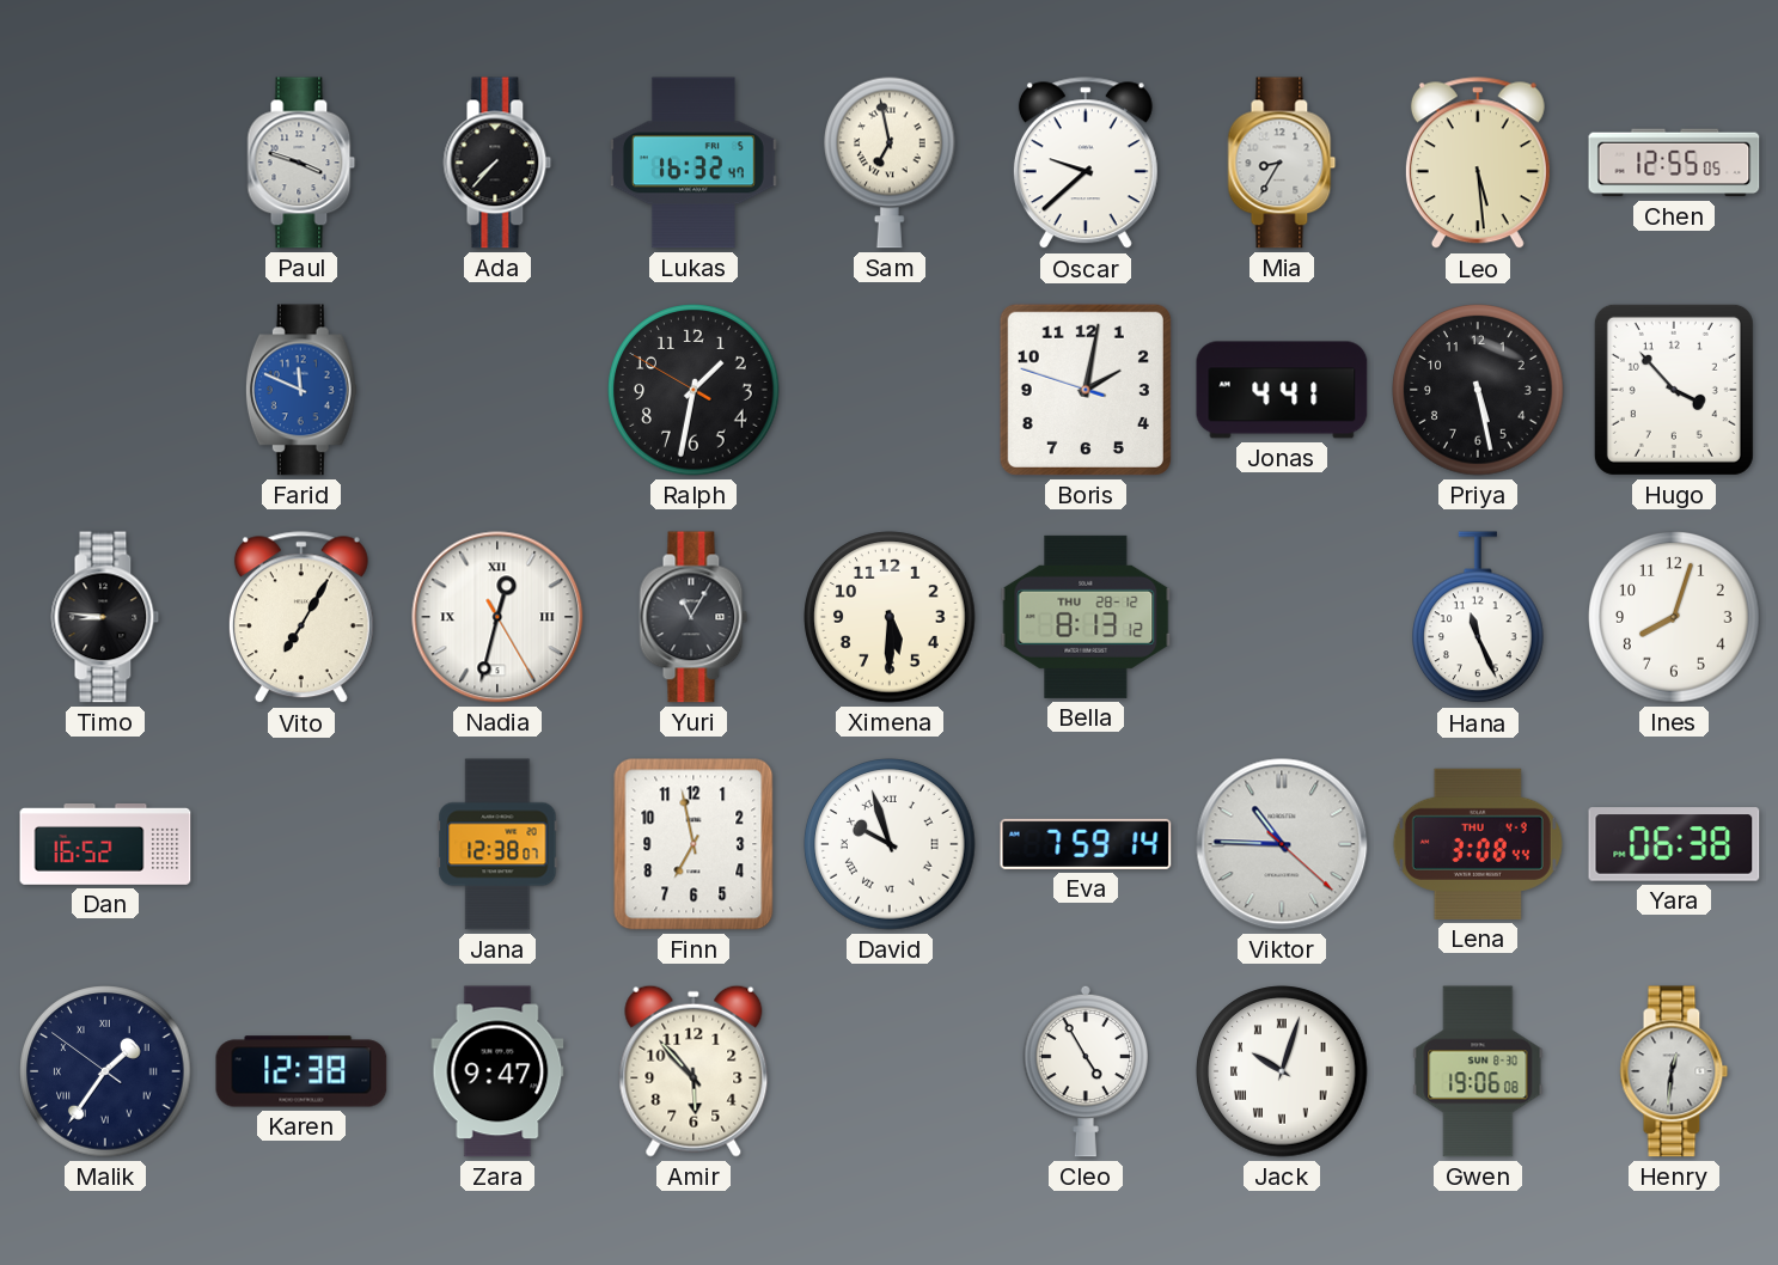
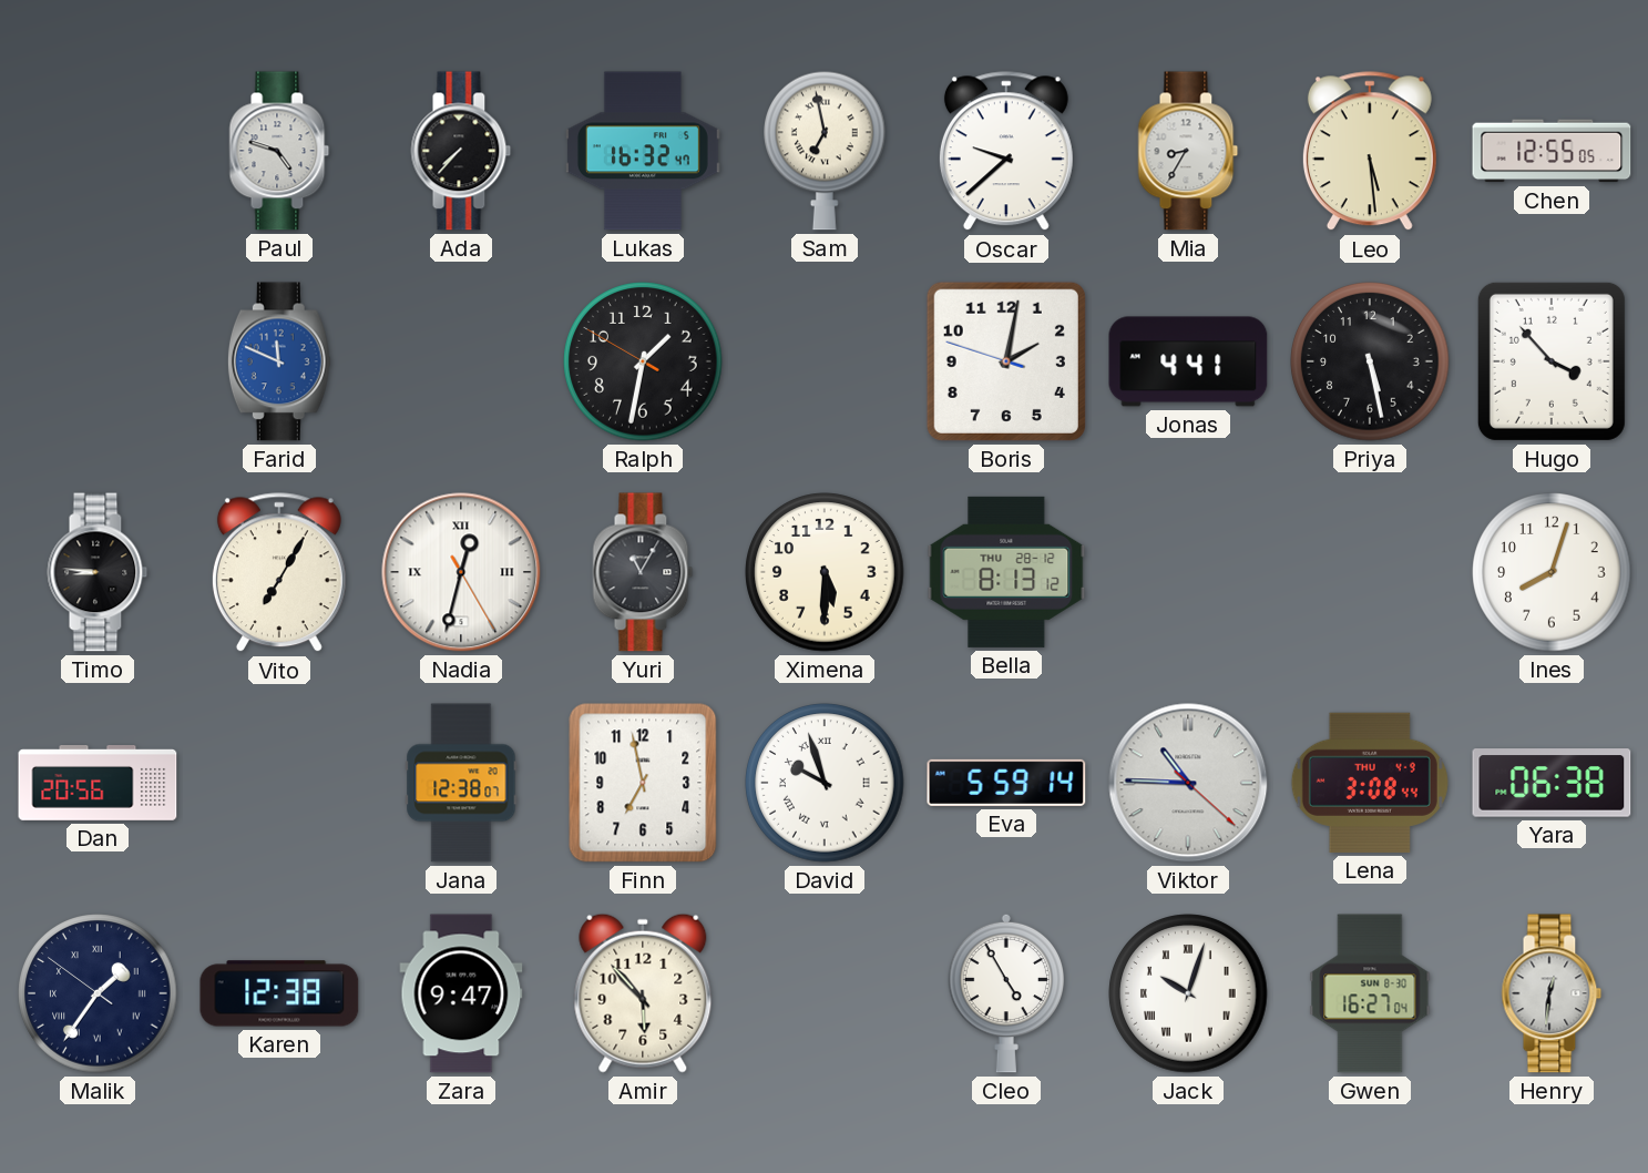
Paul: 3:48 -> 4:48
Hana: 11:26 -> none
Dan: 16:52 -> 20:56
Eva: 7:59 -> 5:59
Gwen: 19:06 -> 16:27
